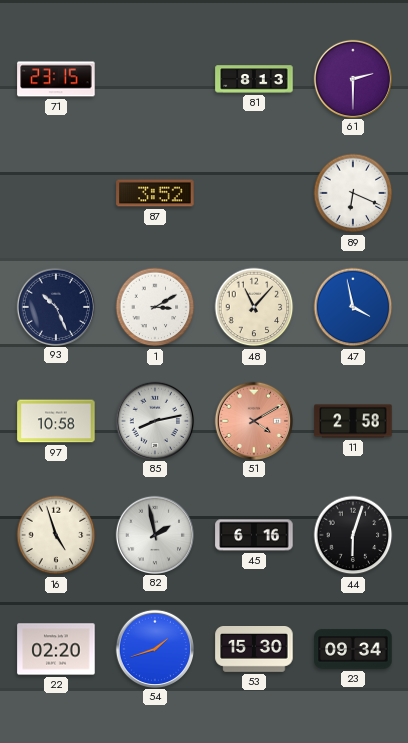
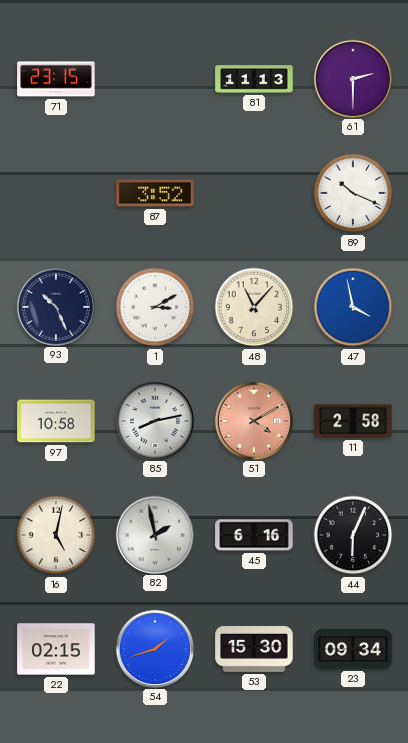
81: 8:13 -> 11:13
89: 6:19 -> 10:19
16: 4:57 -> 5:02
44: 6:03 -> 6:04
22: 02:20 -> 02:15
